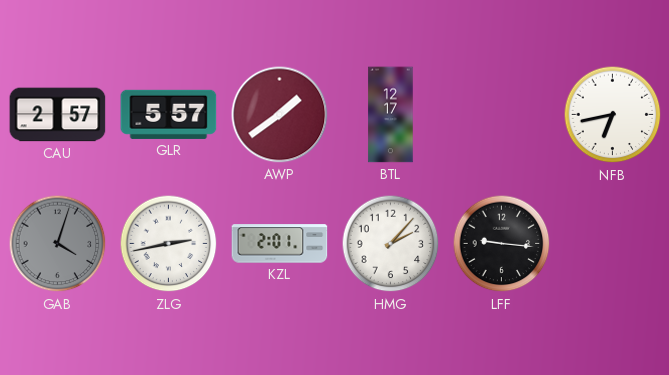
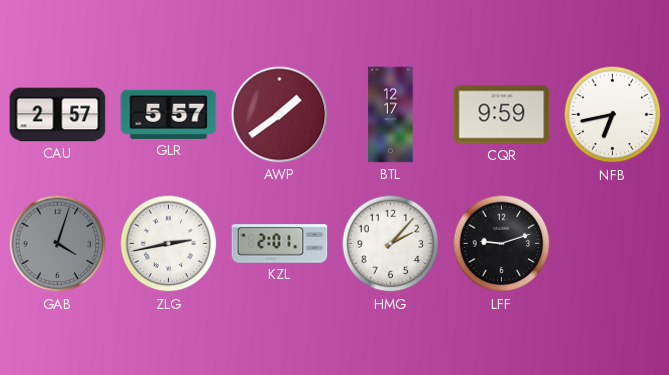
CQR: none -> 9:59
LFF: 9:16 -> 9:12
